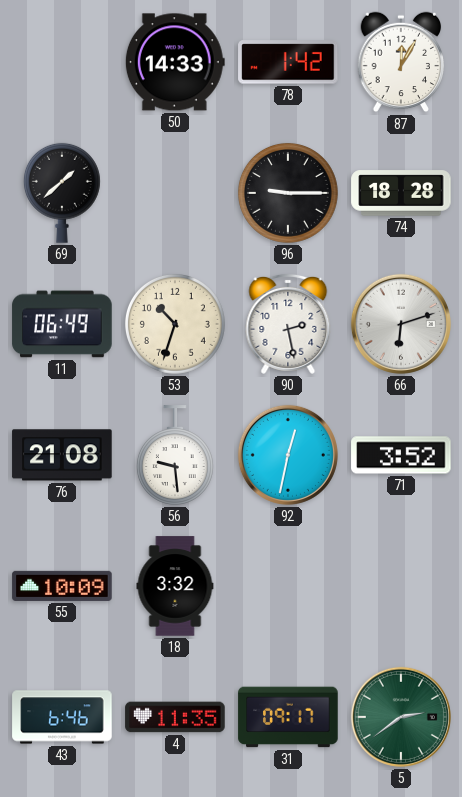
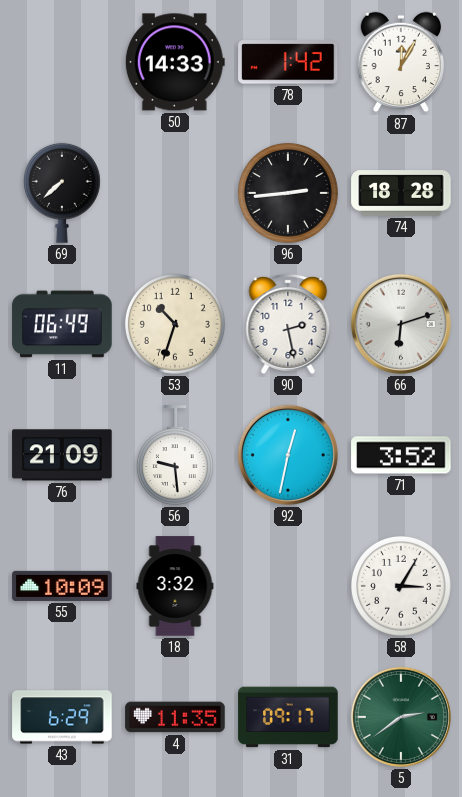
69: 1:38 -> 7:38
96: 9:15 -> 2:44
76: 21:08 -> 21:09
58: none -> 3:05
43: 6:46 -> 6:29
